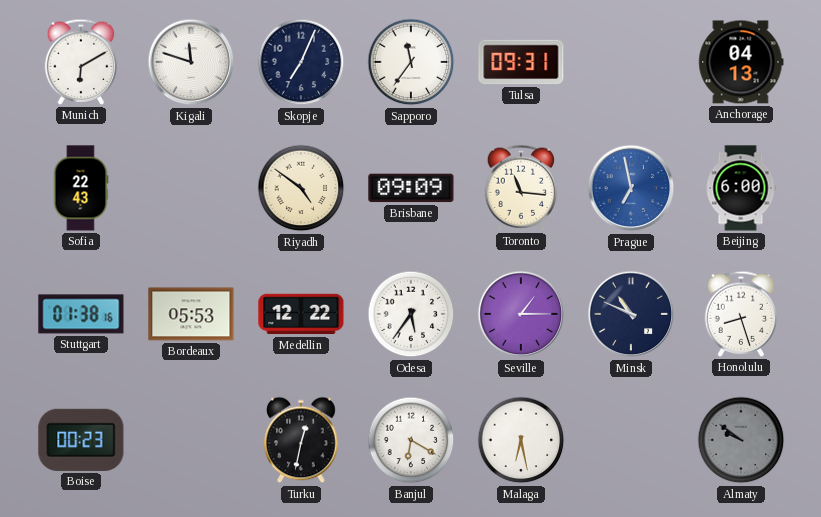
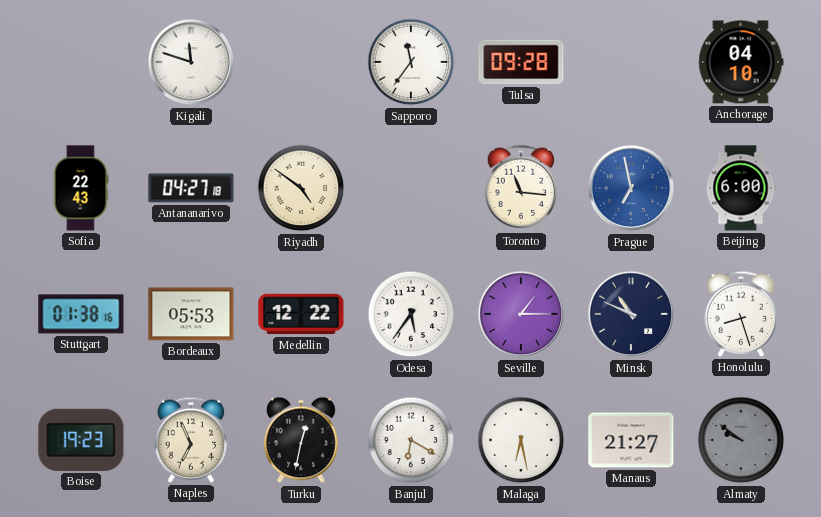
Munich: 6:10 -> none
Skopje: 7:04 -> none
Tulsa: 09:31 -> 09:28
Anchorage: 04:13 -> 04:10
Antananarivo: none -> 04:27
Brisbane: 09:09 -> none
Boise: 00:23 -> 19:23
Naples: none -> 6:56
Manaus: none -> 21:27
